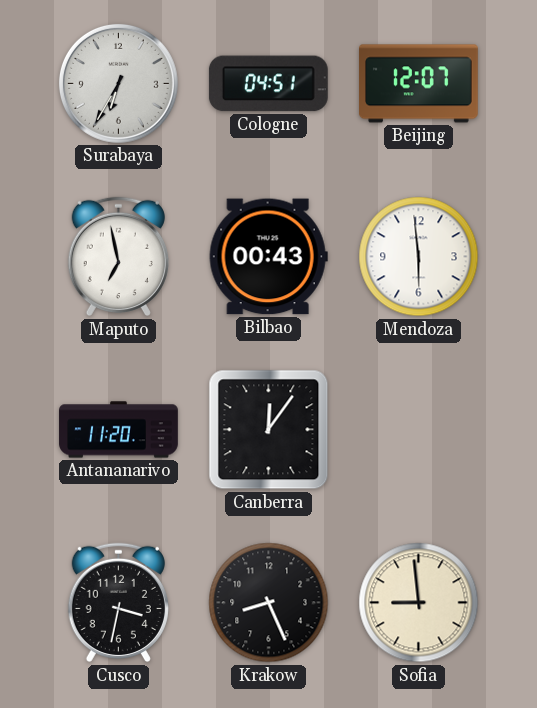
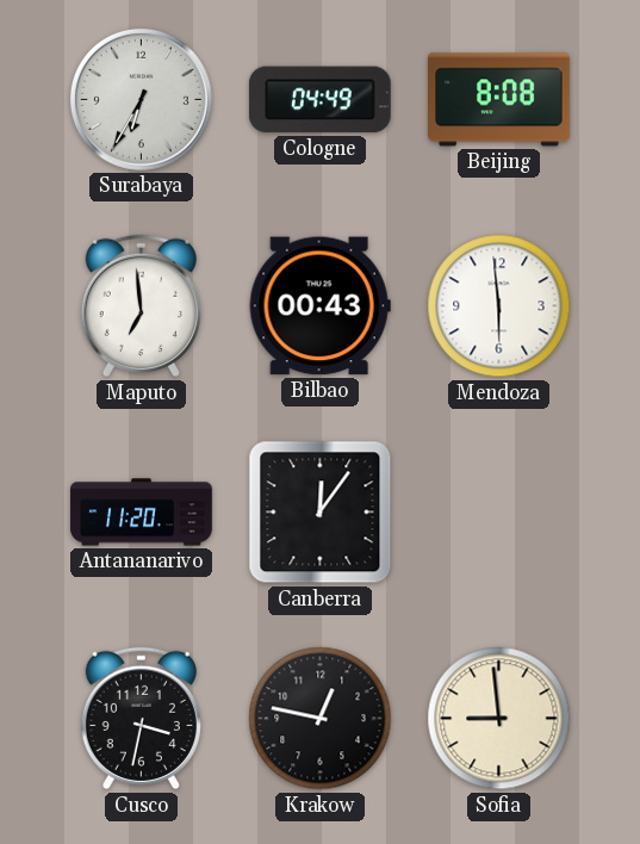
Cologne: 04:51 -> 04:49
Beijing: 12:07 -> 8:08
Maputo: 6:58 -> 6:59
Krakow: 8:26 -> 12:47
